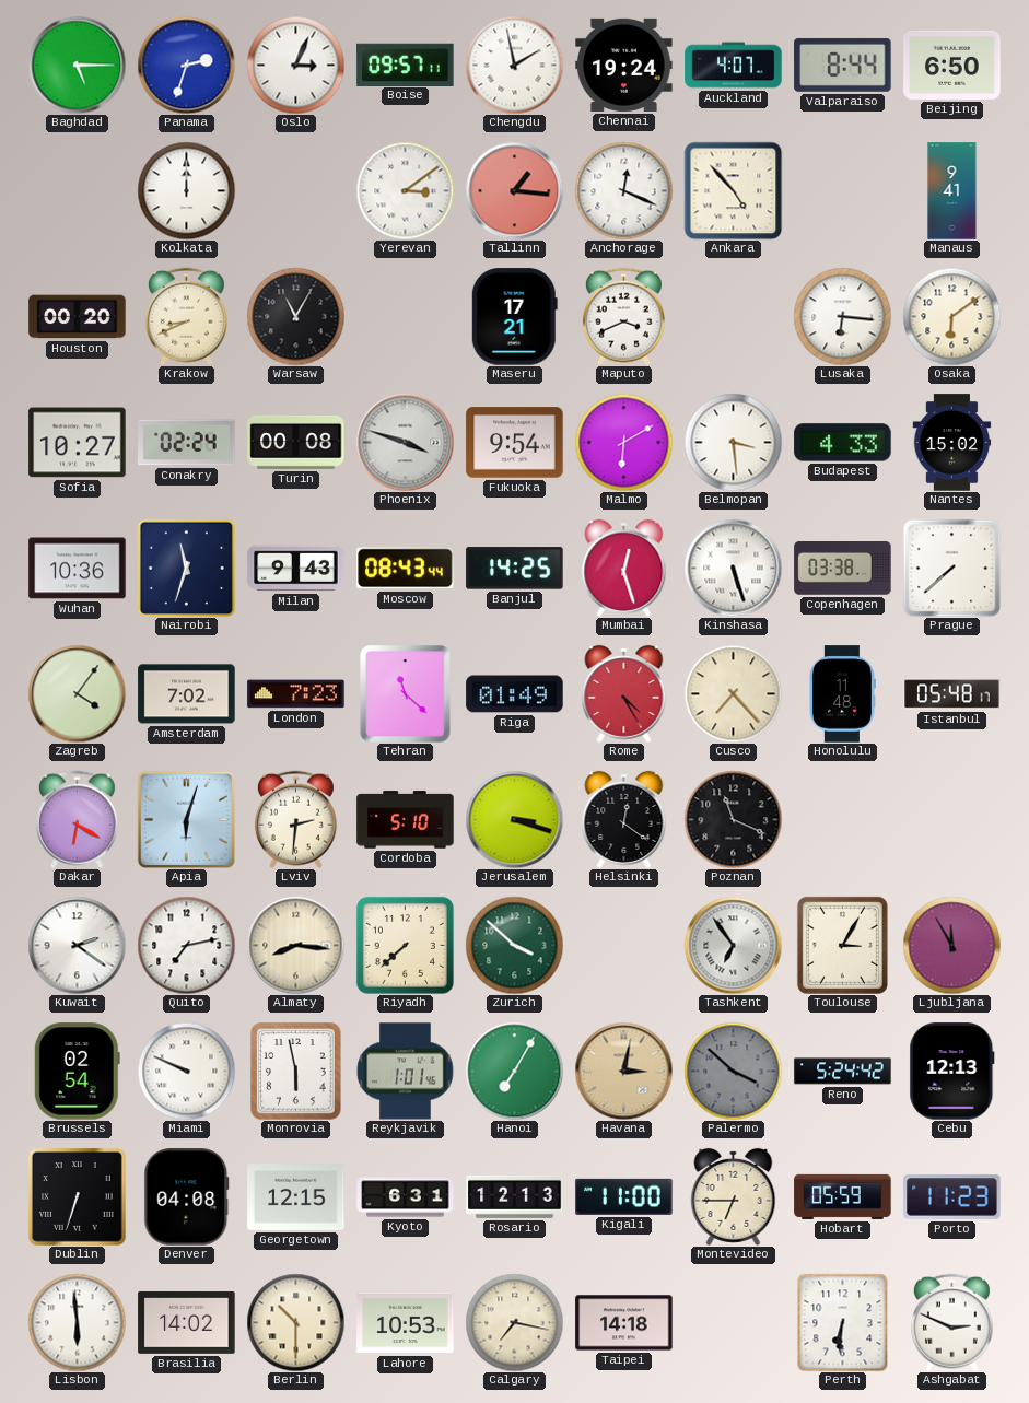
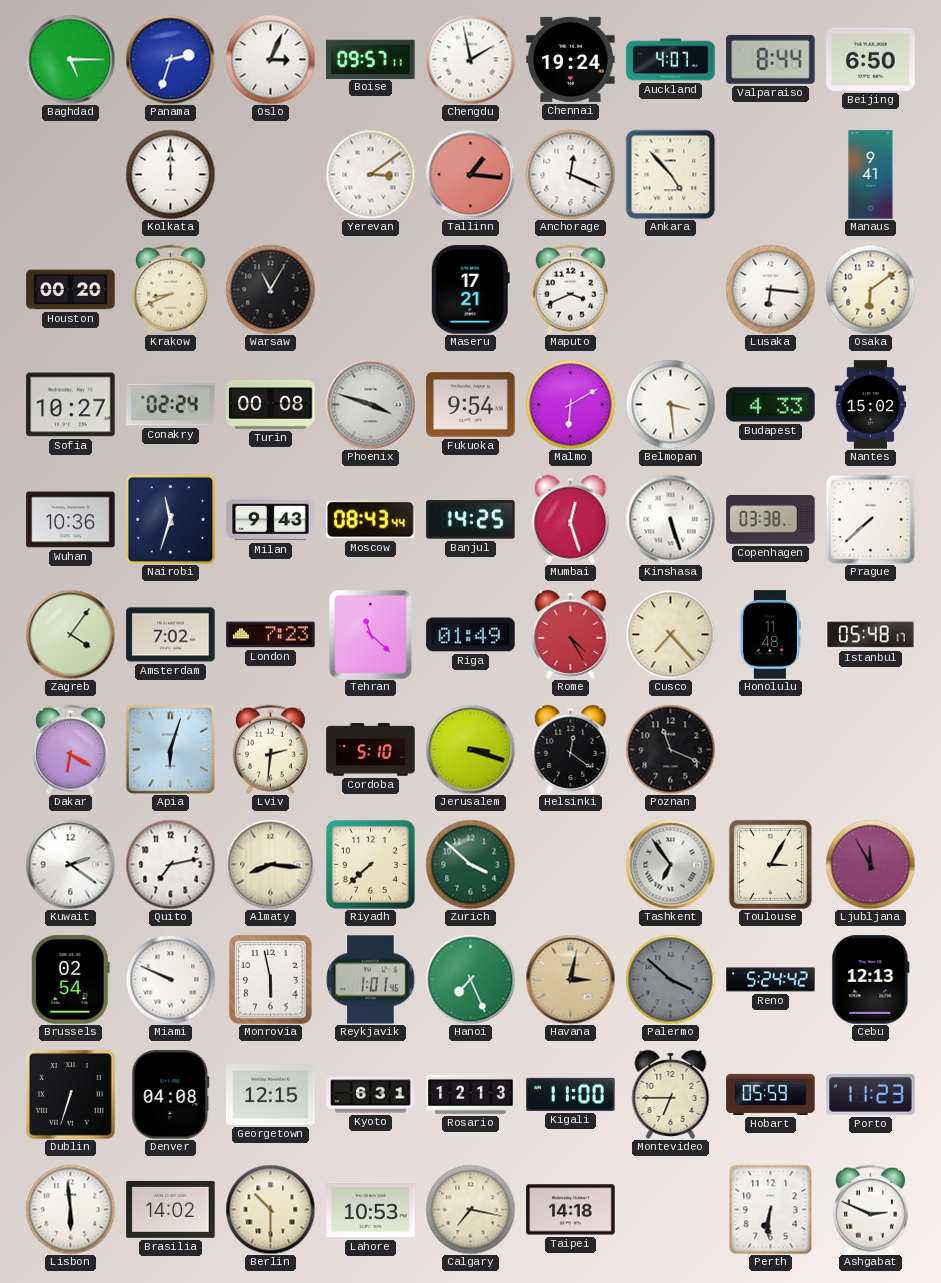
Hanoi: 7:05 -> 7:26
